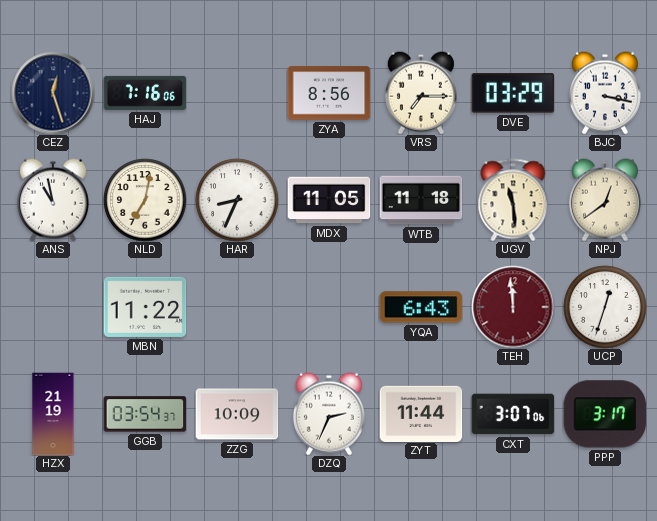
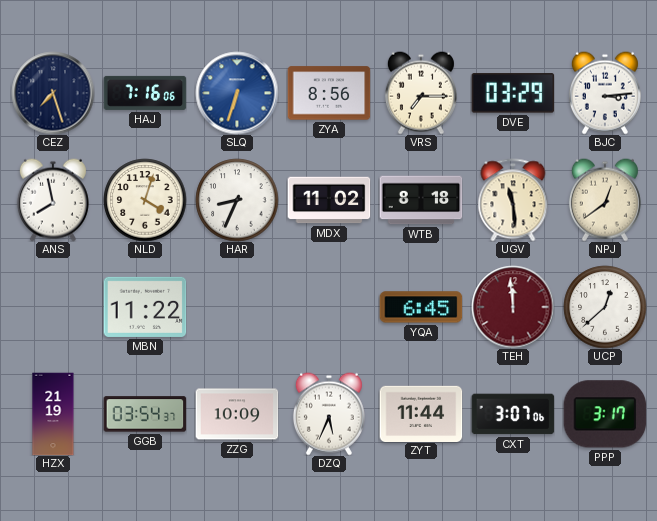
CEZ: 12:27 -> 7:27
SLQ: none -> 6:33
BJC: 3:17 -> 3:14
ANS: 10:58 -> 7:58
NLD: 7:02 -> 4:03
MDX: 11:05 -> 11:02
WTB: 11:18 -> 8:18
YQA: 6:43 -> 6:45
UCP: 12:33 -> 12:38
DZQ: 2:34 -> 5:34
